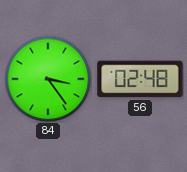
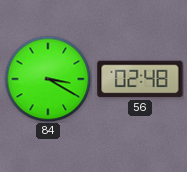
84: 3:24 -> 3:20
